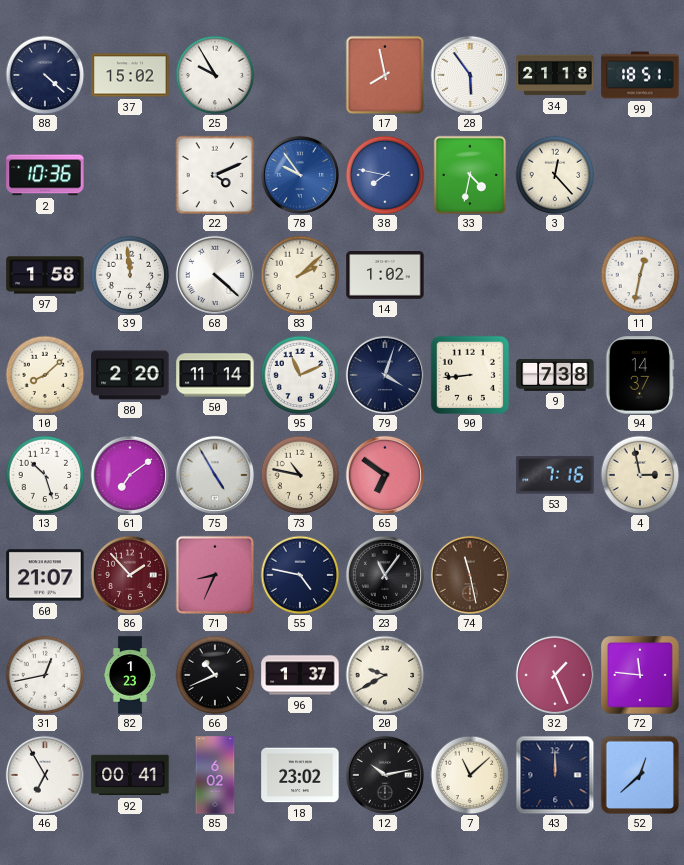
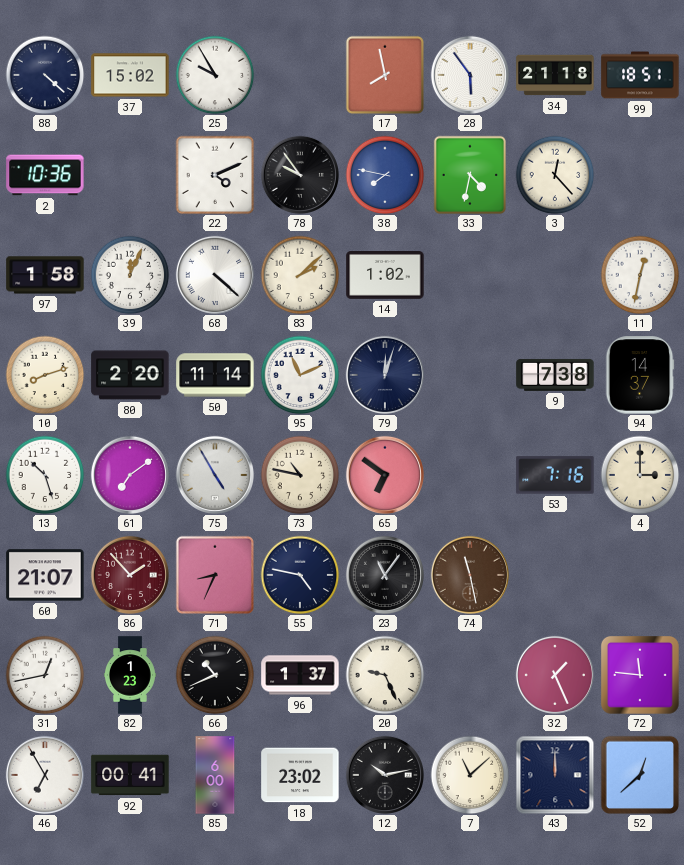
78 dial: blue -> black
39: 11:59 -> 12:04
10: 8:08 -> 8:12
79: 4:03 -> 12:03
90: 8:44 -> none
4: 2:58 -> 3:00
20: 9:40 -> 9:26
85: 6:02 -> 6:00
